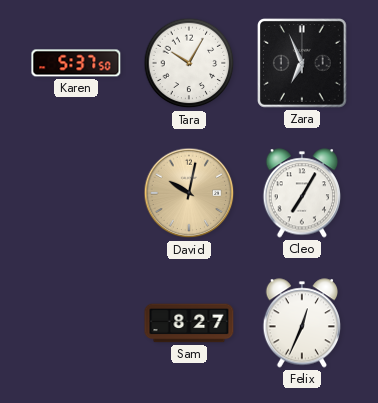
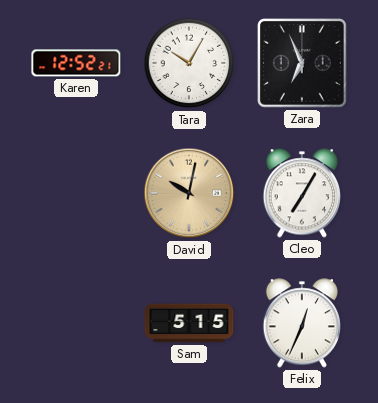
Karen: 5:37 -> 12:52
Sam: 8:27 -> 5:15
